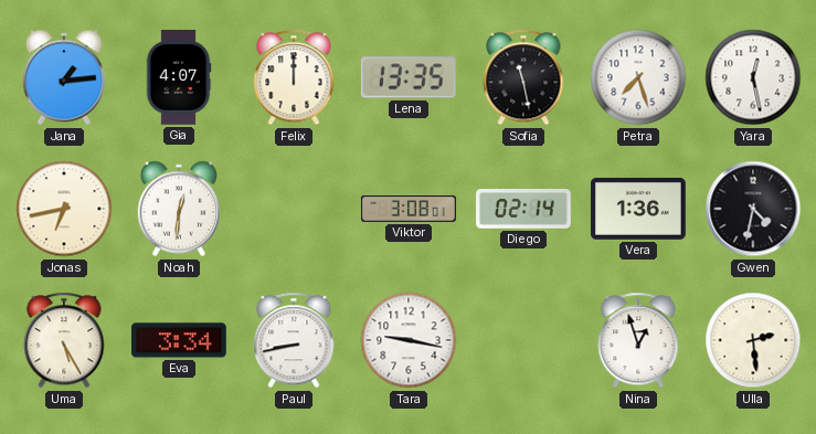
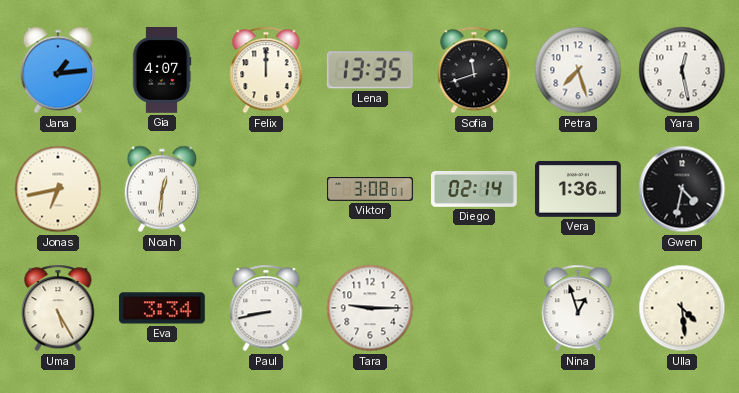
Sofia: 11:28 -> 11:42
Tara: 9:17 -> 9:15
Ulla: 2:29 -> 4:29
